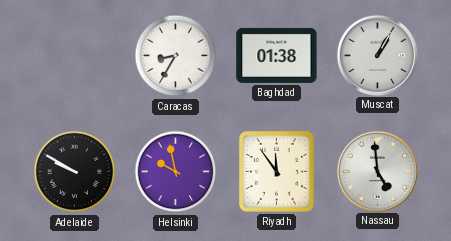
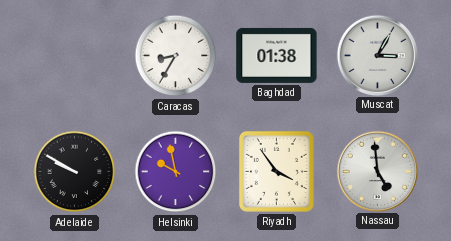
Muscat: 1:05 -> 3:05
Riyadh: 11:54 -> 3:54
